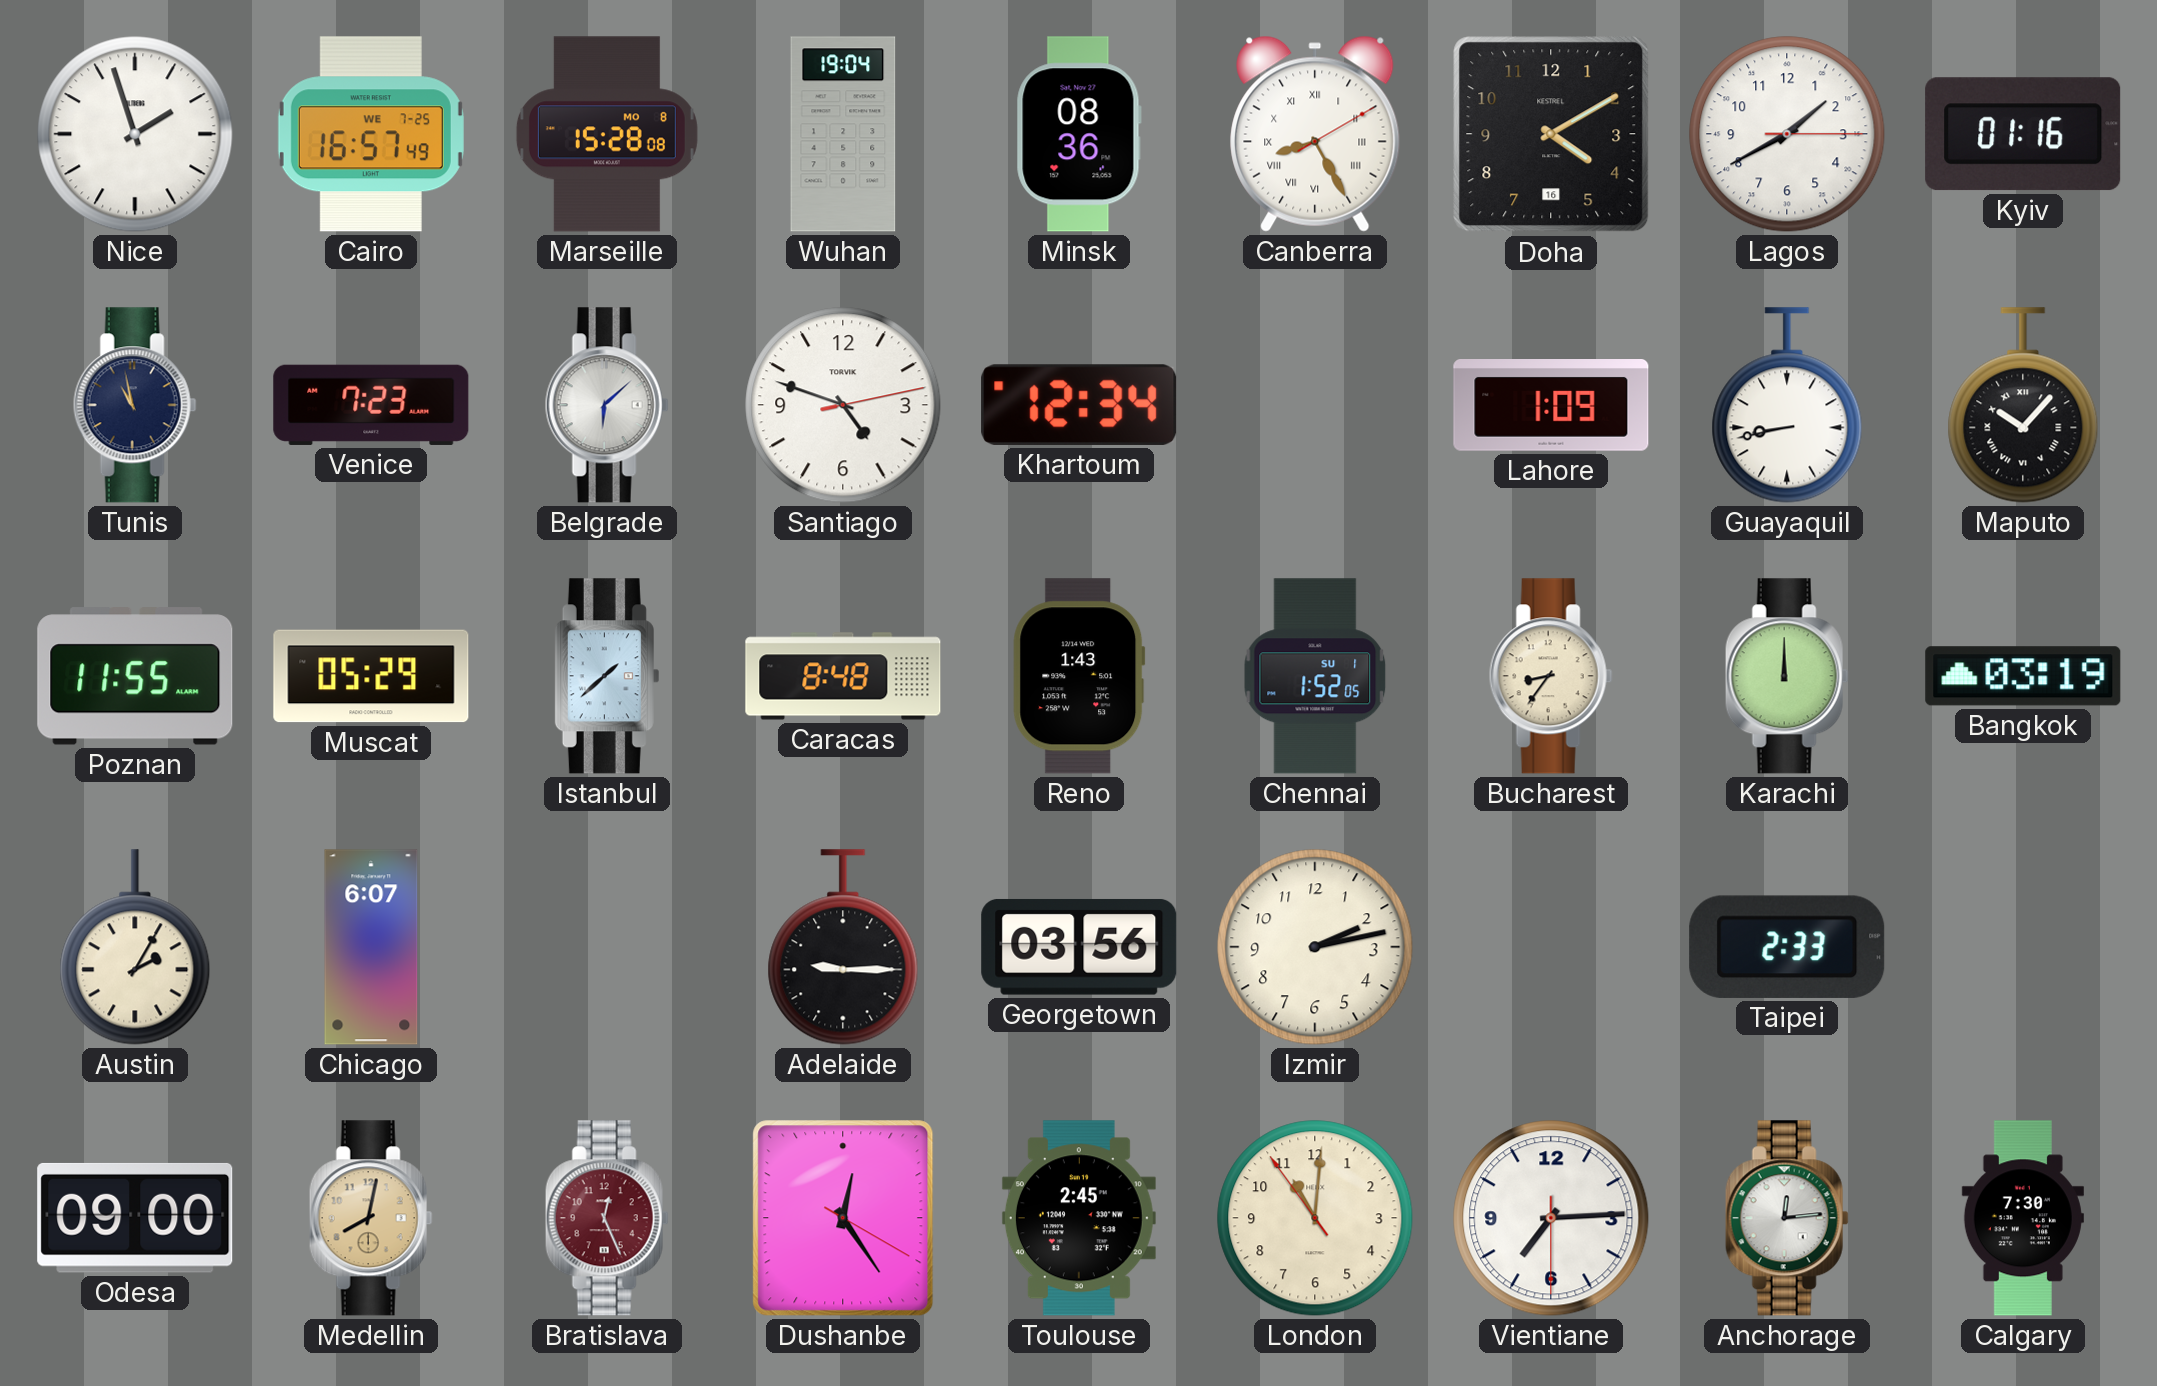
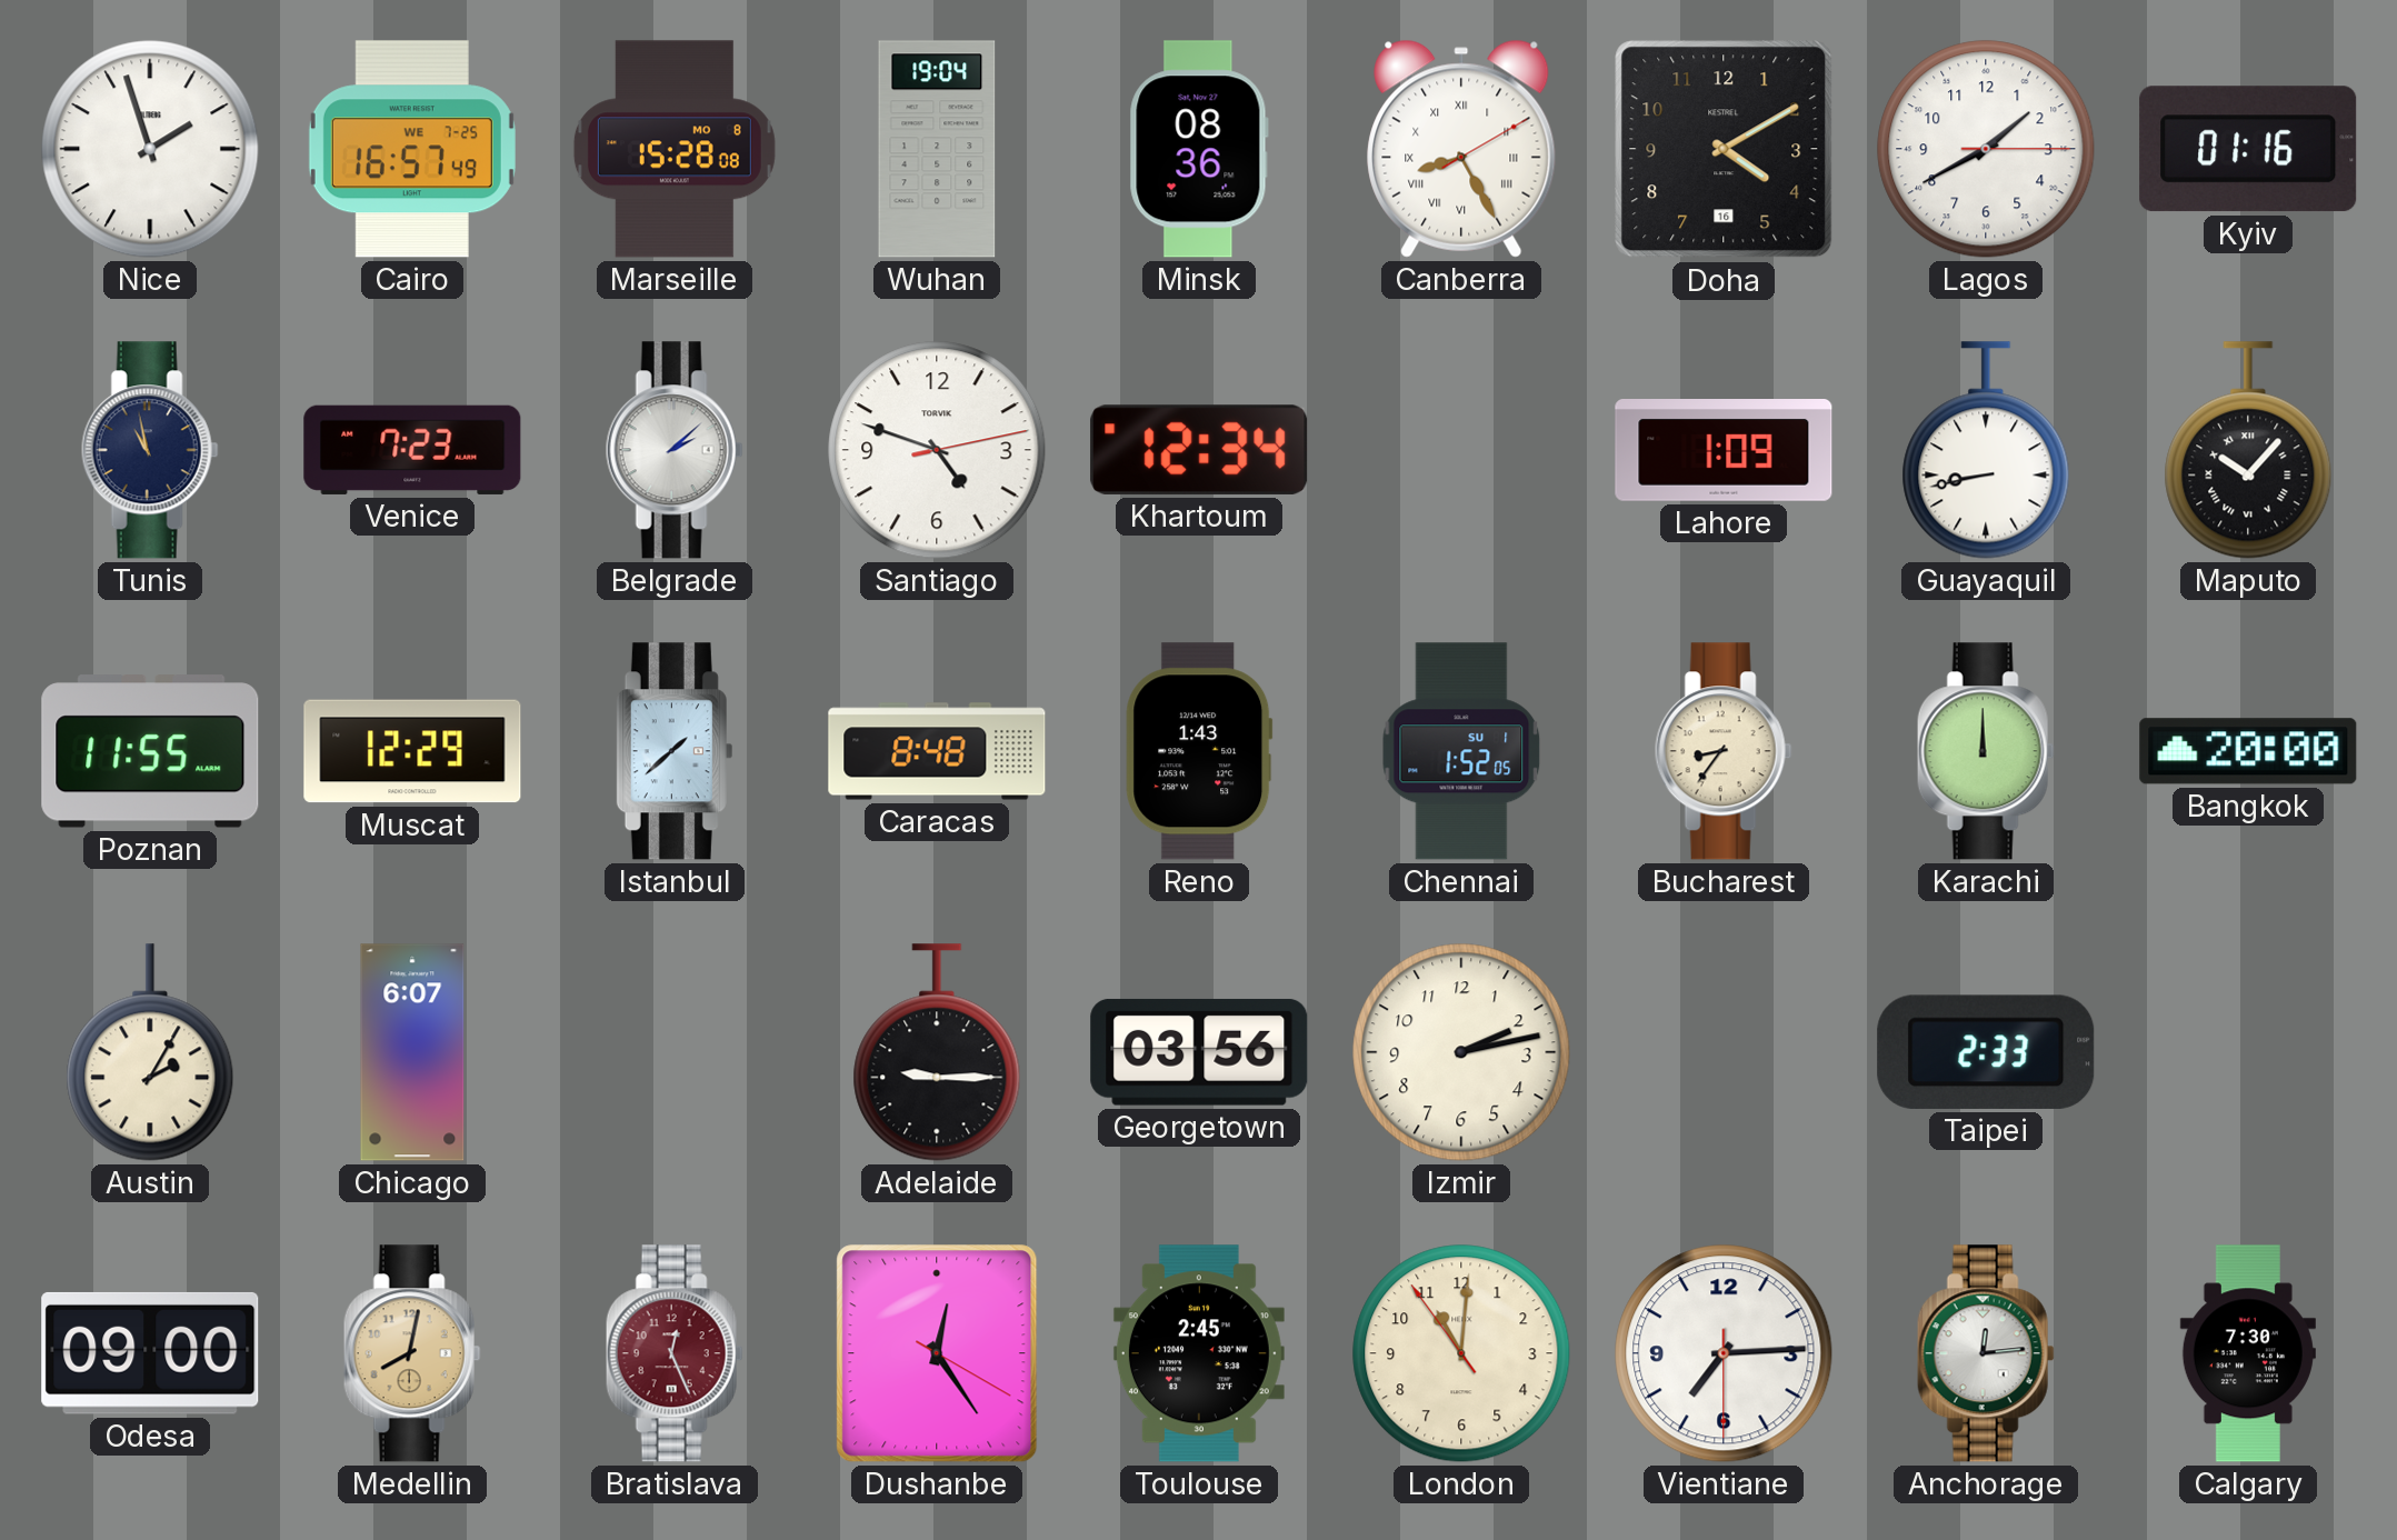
Belgrade: 6:08 -> 2:08
Muscat: 05:29 -> 12:29
Bangkok: 03:19 -> 20:00
